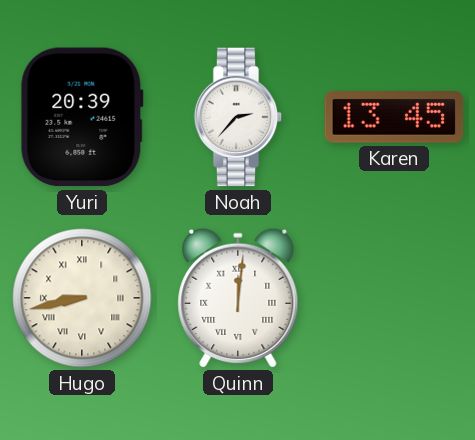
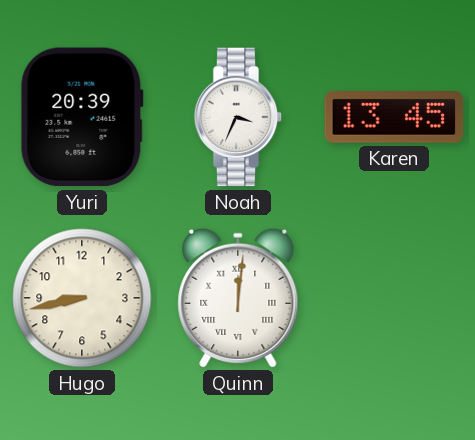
Noah: 2:37 -> 3:34
Hugo numerals: Roman -> Arabic
